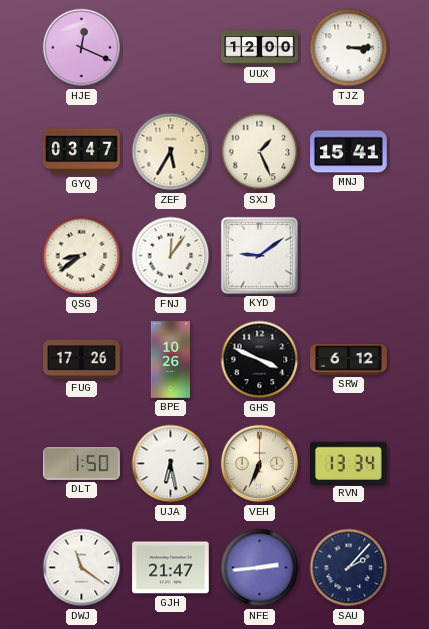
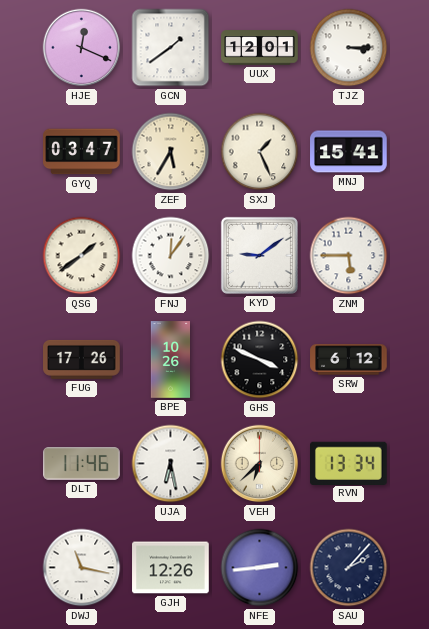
GCN: none -> 1:39
UUX: 12:00 -> 12:01
QSG: 8:39 -> 1:39
ZNM: none -> 5:45
DLT: 1:50 -> 11:46
VEH: 6:34 -> 6:38
DWJ: 11:21 -> 11:17
GJH: 21:47 -> 12:26
